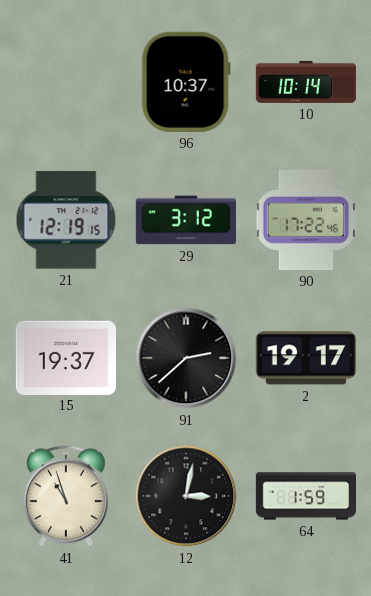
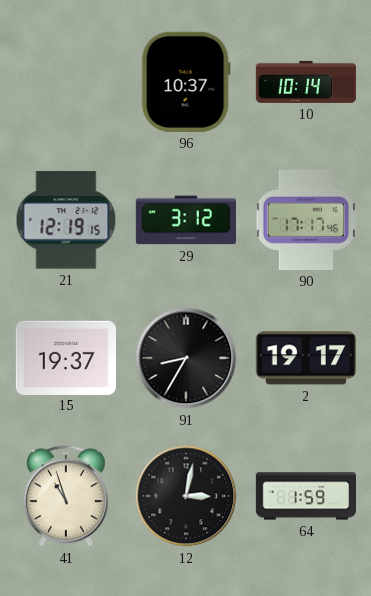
90: 17:22 -> 17:17
91: 2:38 -> 8:35
